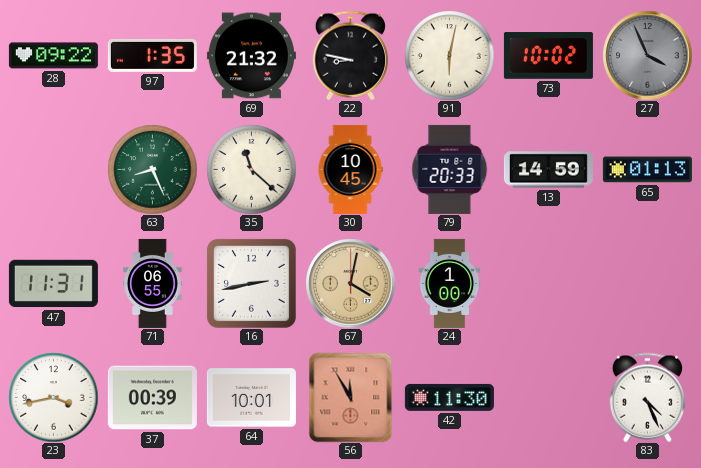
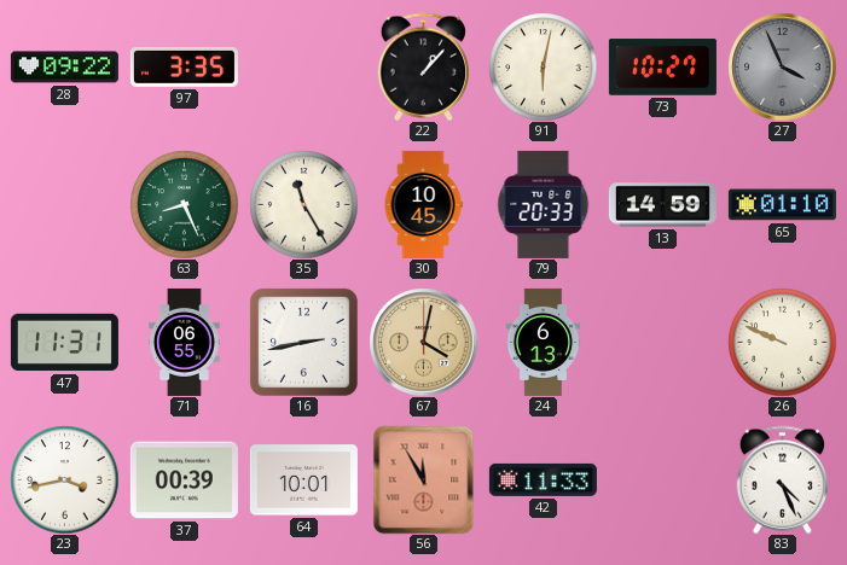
97: 1:35 -> 3:35
69: 21:32 -> none
22: 8:47 -> 1:07
73: 10:02 -> 10:27
35: 11:22 -> 11:25
65: 01:13 -> 01:10
24: 1:00 -> 6:13
26: none -> 9:49
42: 11:30 -> 11:33
